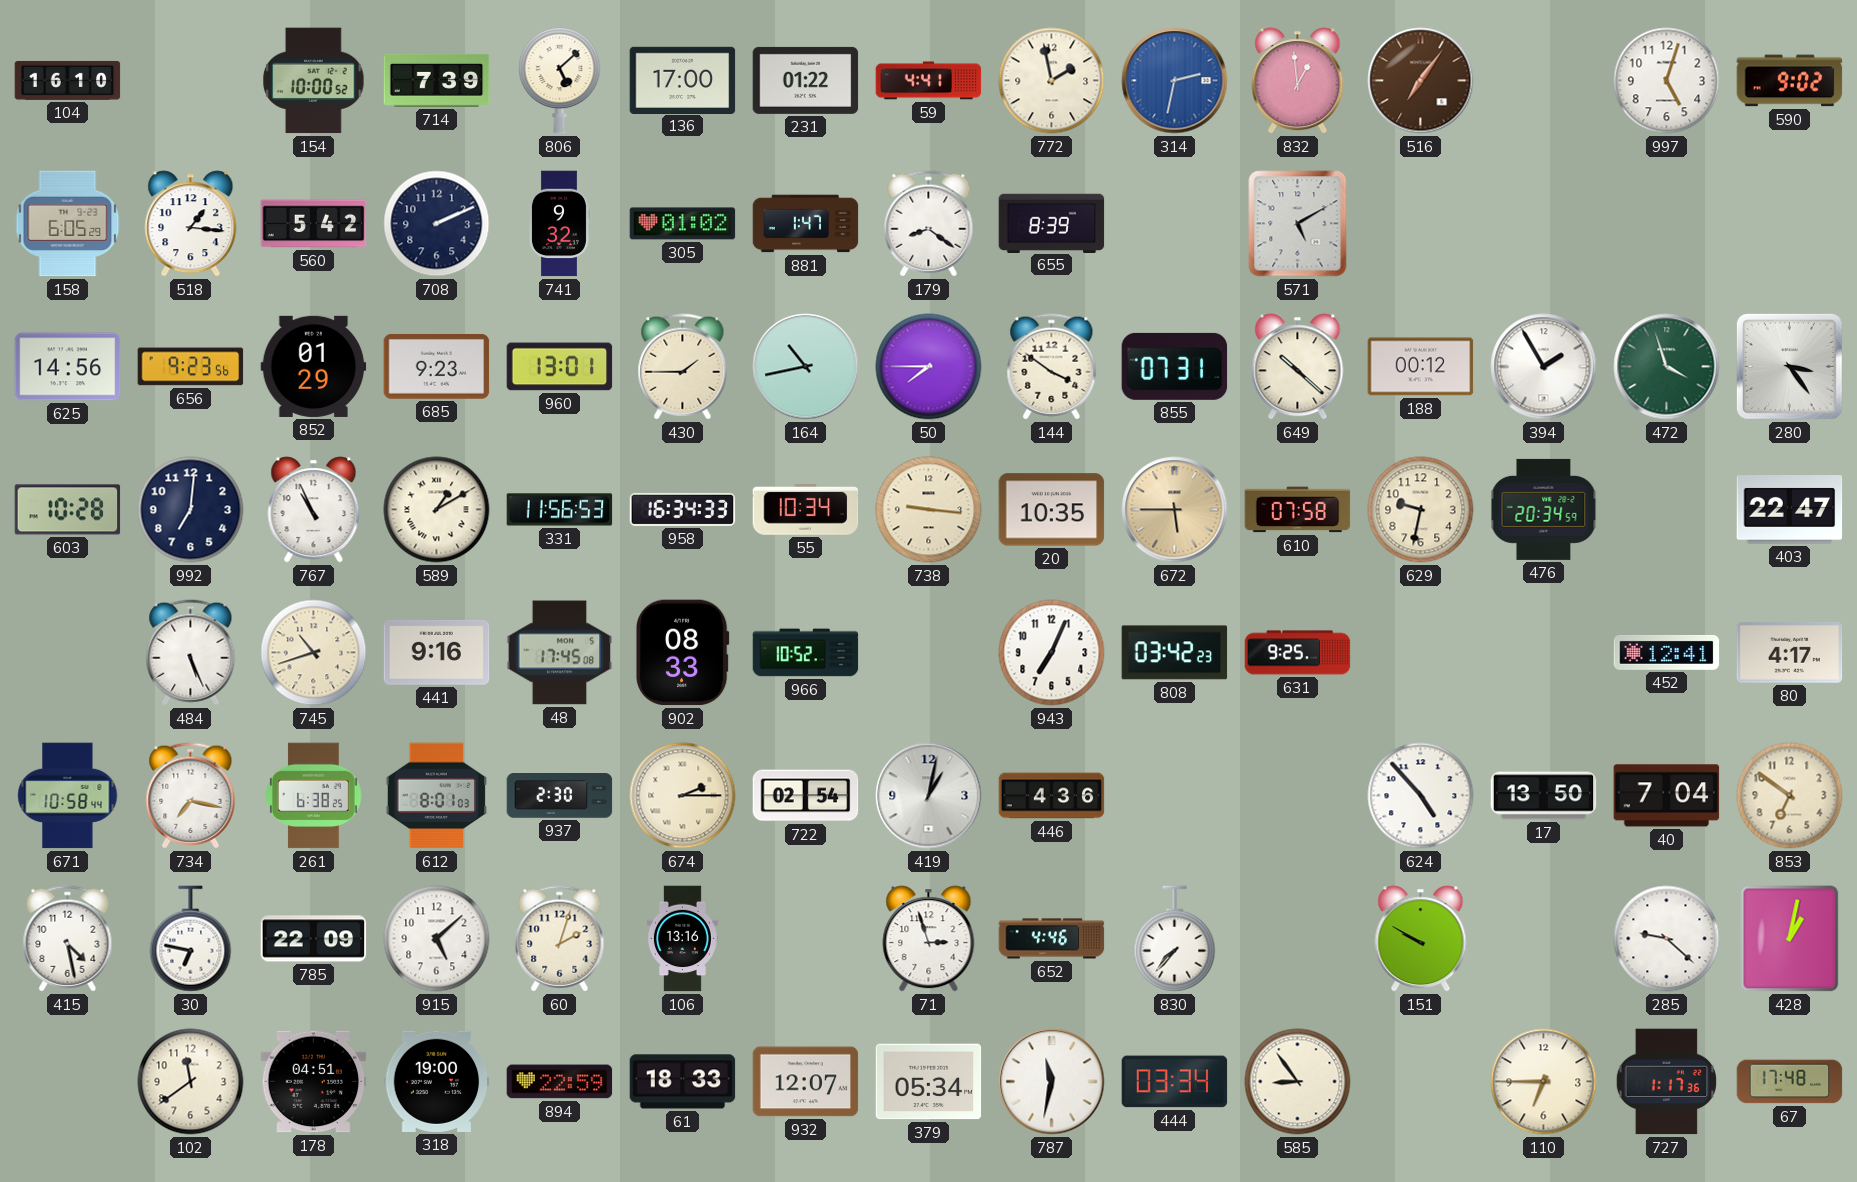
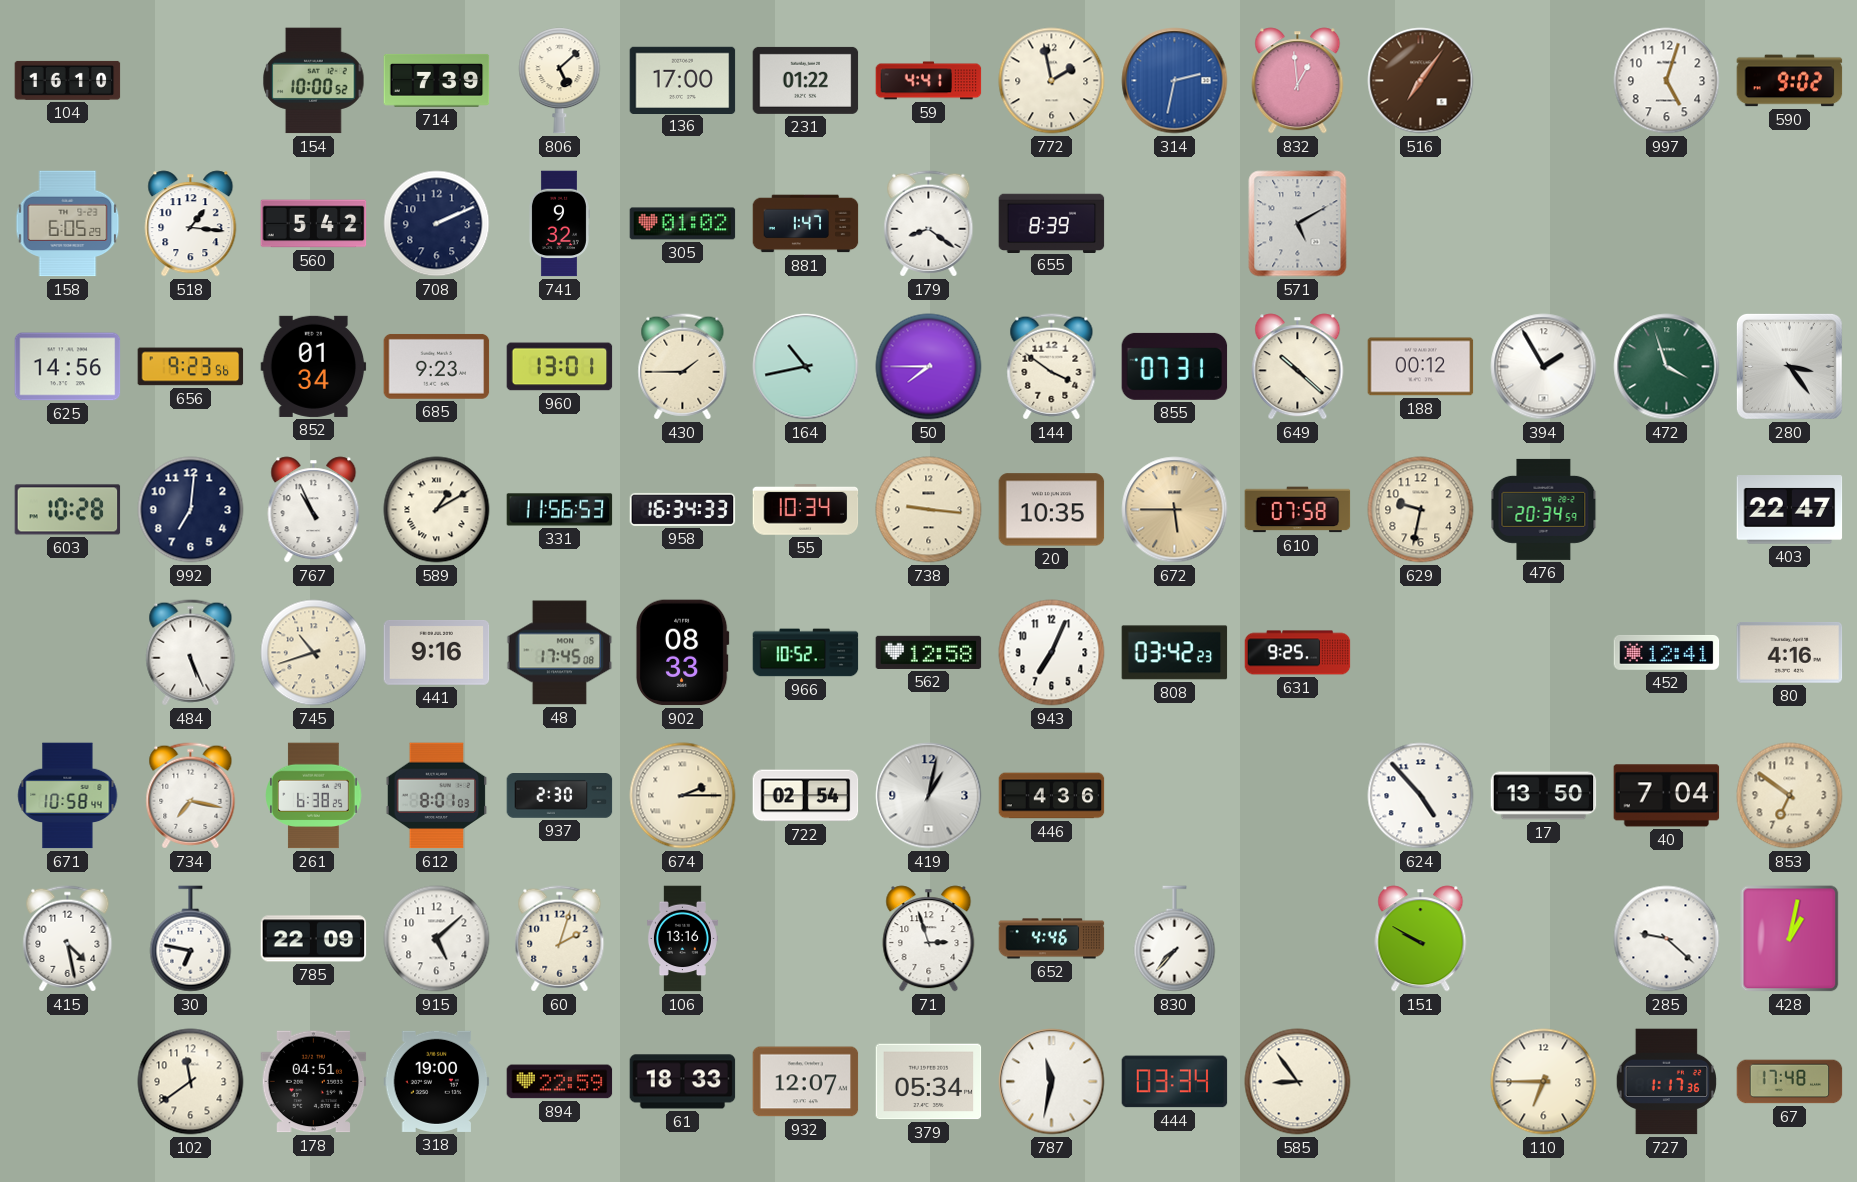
852: 01:29 -> 01:34
562: none -> 12:58
80: 4:17 -> 4:16
